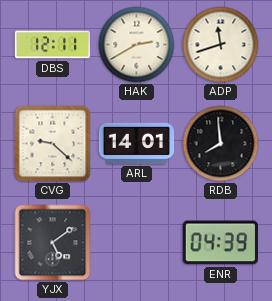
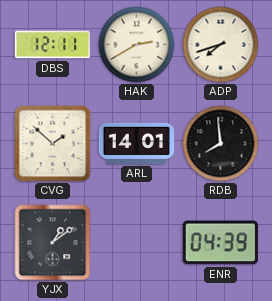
ADP: 11:42 -> 7:42
CVG: 9:22 -> 1:52
YJX: 5:09 -> 1:09
